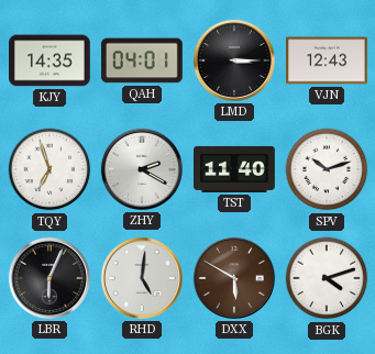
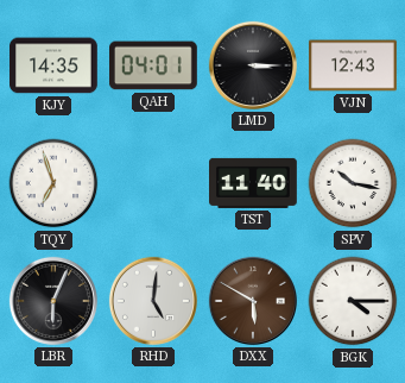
ZHY: 2:20 -> none
SPV: 10:12 -> 10:17
BGK: 4:12 -> 4:15
